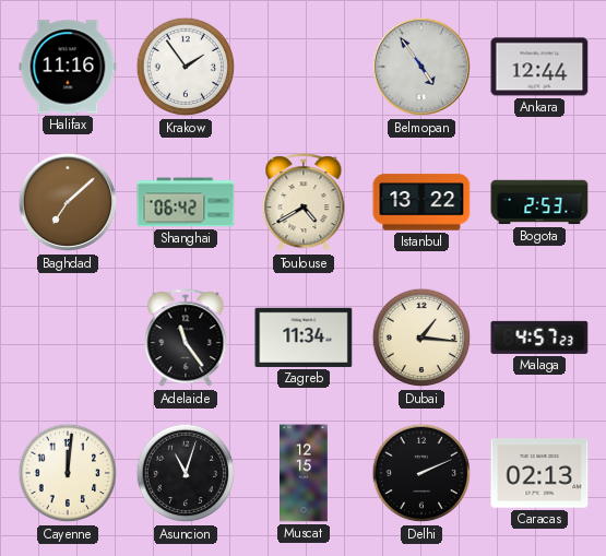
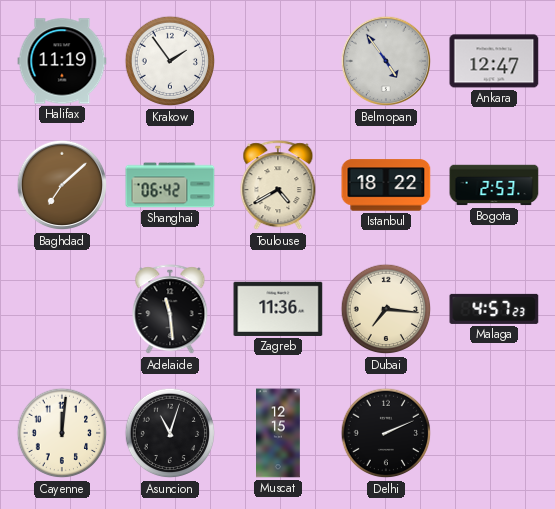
Halifax: 11:16 -> 11:19
Ankara: 12:44 -> 12:47
Istanbul: 13:22 -> 18:22
Adelaide: 11:24 -> 11:29
Zagreb: 11:34 -> 11:36
Dubai: 1:16 -> 7:16
Caracas: 02:13 -> none
